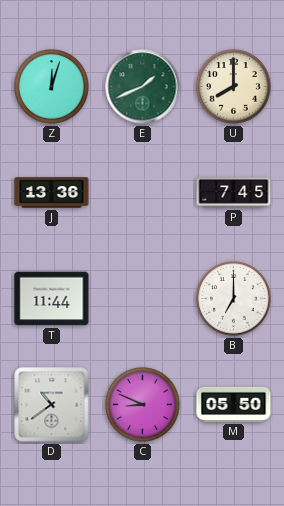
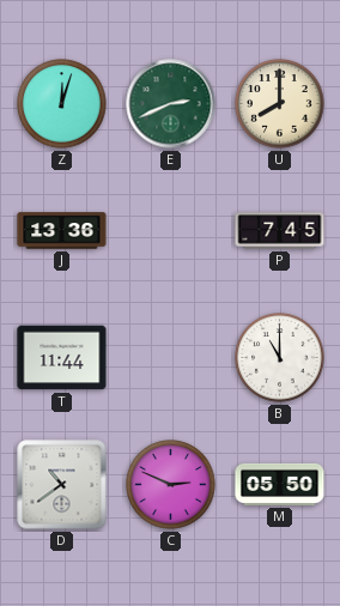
E: 1:41 -> 2:41
B: 7:00 -> 11:00
C: 8:49 -> 2:49
